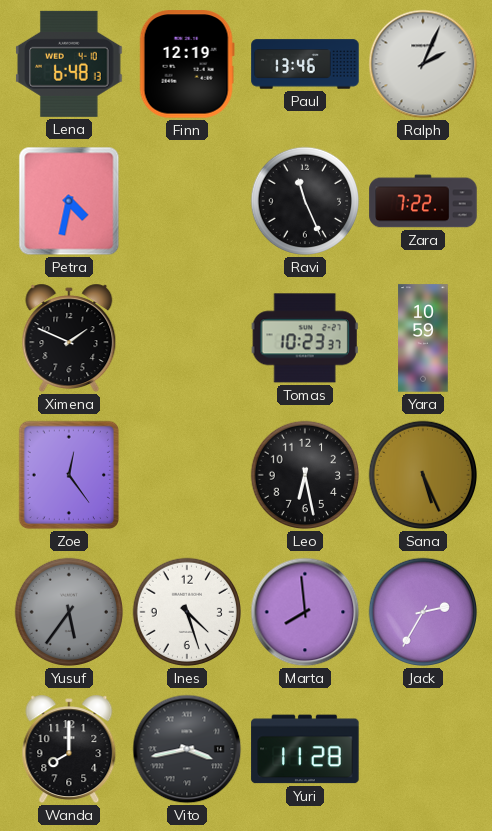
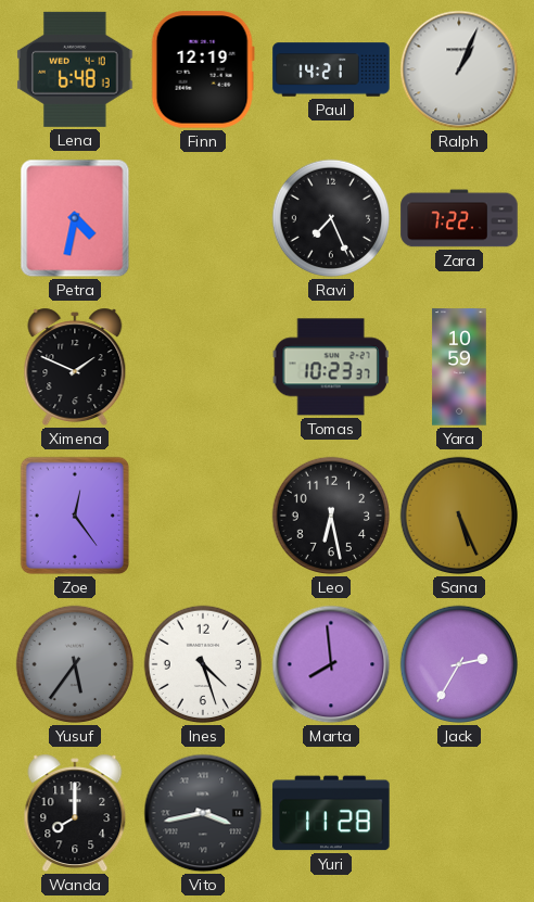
Paul: 13:46 -> 14:21
Ralph: 2:04 -> 1:04
Ravi: 11:26 -> 7:26
